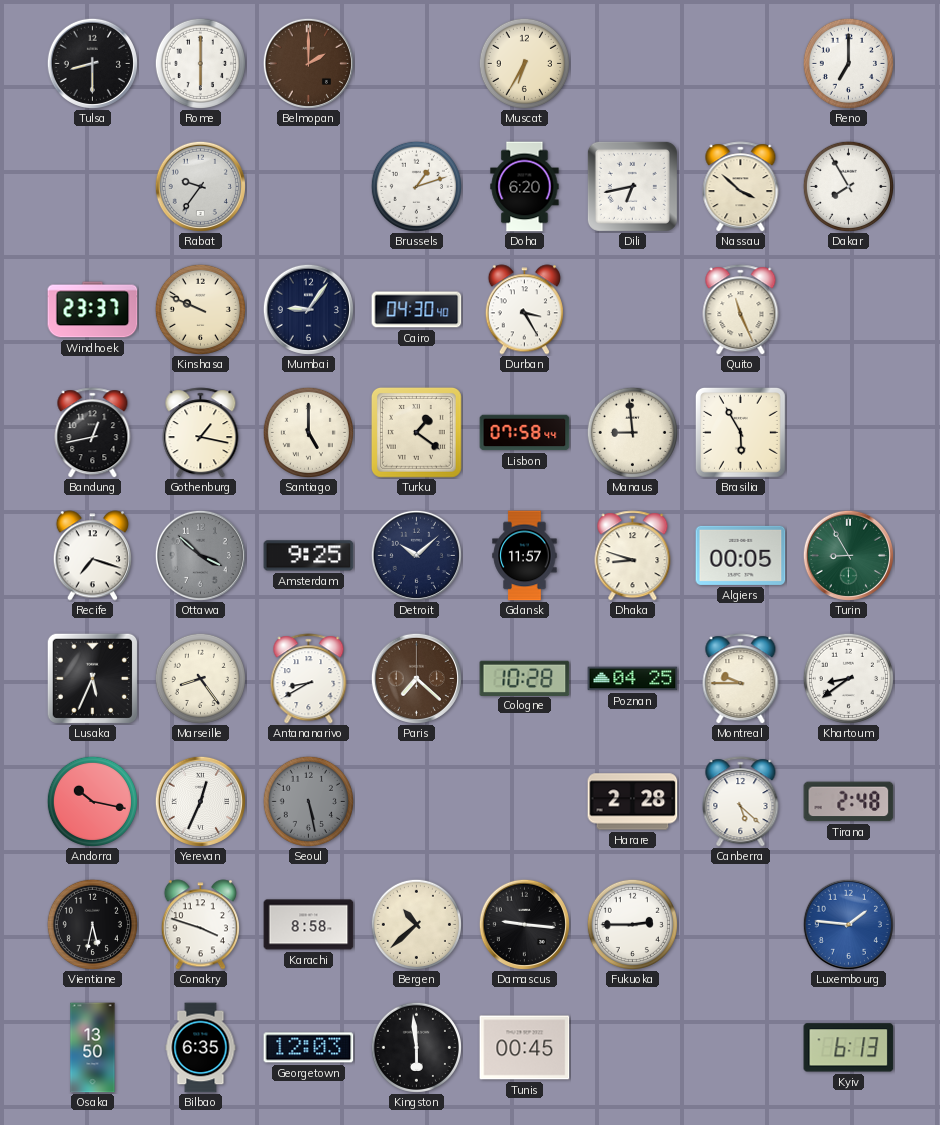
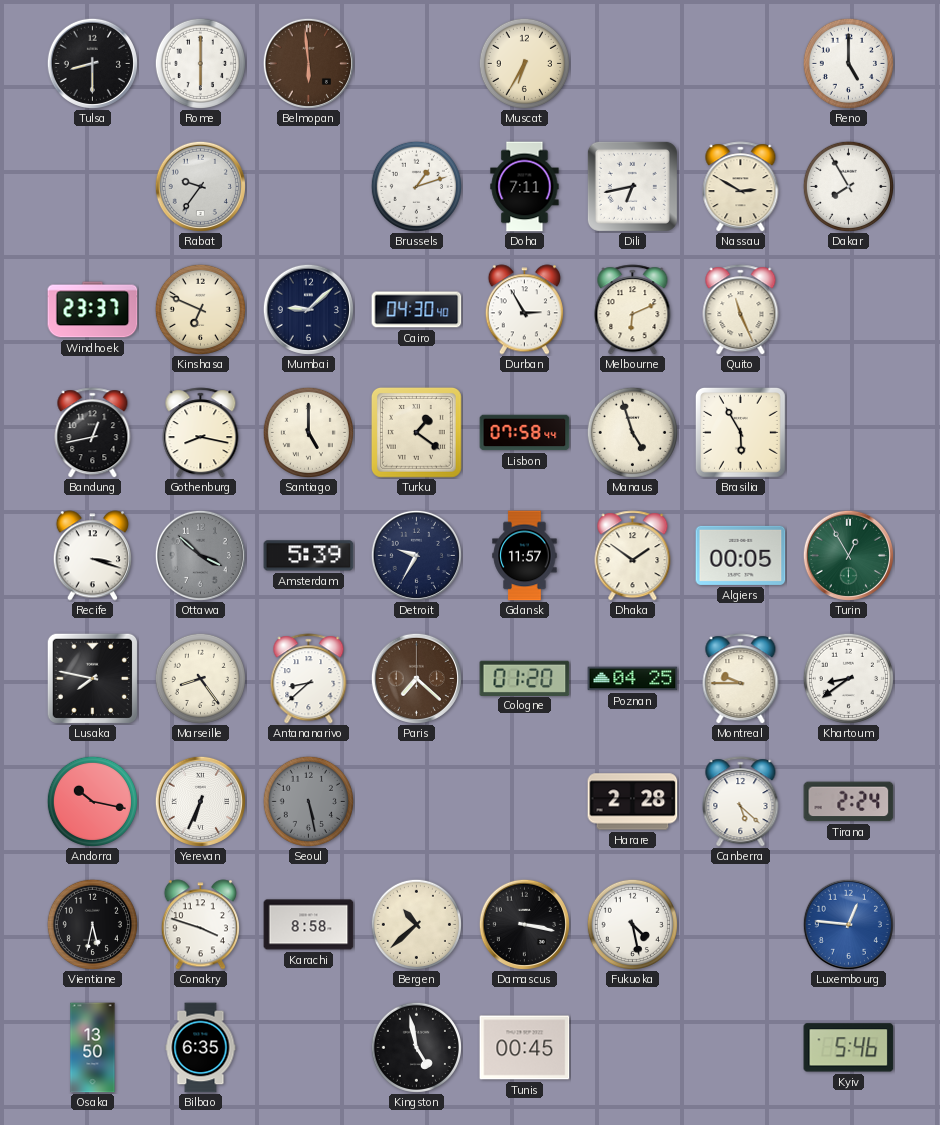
Belmopan: 2:00 -> 5:59
Reno: 7:00 -> 5:00
Doha: 6:20 -> 7:11
Nassau: 3:52 -> 2:50
Kinshasa: 9:49 -> 6:49
Mumbai: 9:06 -> 9:08
Durban: 3:25 -> 2:55
Melbourne: none -> 6:11
Gothenburg: 1:17 -> 8:17
Manaus: 8:59 -> 4:57
Recife: 7:18 -> 3:18
Amsterdam: 9:25 -> 5:39
Detroit: 10:08 -> 9:35
Dhaka: 8:48 -> 1:51
Turin: 8:55 -> 12:55
Lusaka: 5:34 -> 7:47
Antananarivo: 8:40 -> 8:38
Cologne: 10:28 -> 01:20
Yerevan: 12:34 -> 6:34
Tirana: 2:48 -> 2:24
Damascus: 9:16 -> 3:17
Fukuoka: 2:45 -> 4:28
Luxembourg: 1:46 -> 12:46
Georgetown: 12:03 -> none
Kingston: 5:59 -> 4:58
Kyiv: 6:13 -> 5:46
